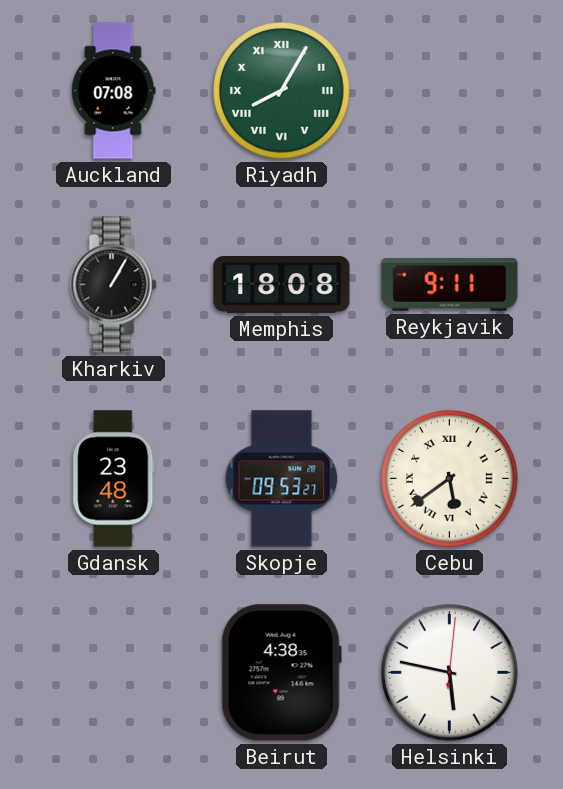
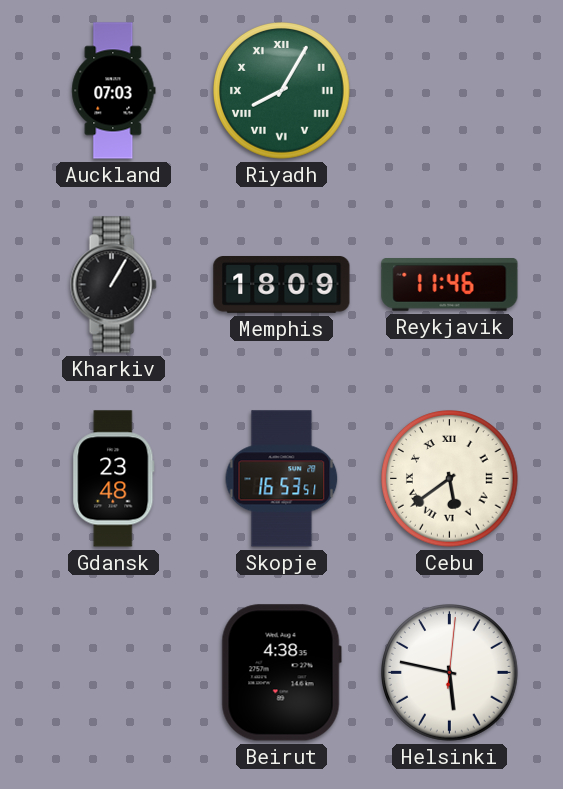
Auckland: 07:08 -> 07:03
Memphis: 18:08 -> 18:09
Reykjavik: 9:11 -> 11:46
Skopje: 09:53 -> 16:53
